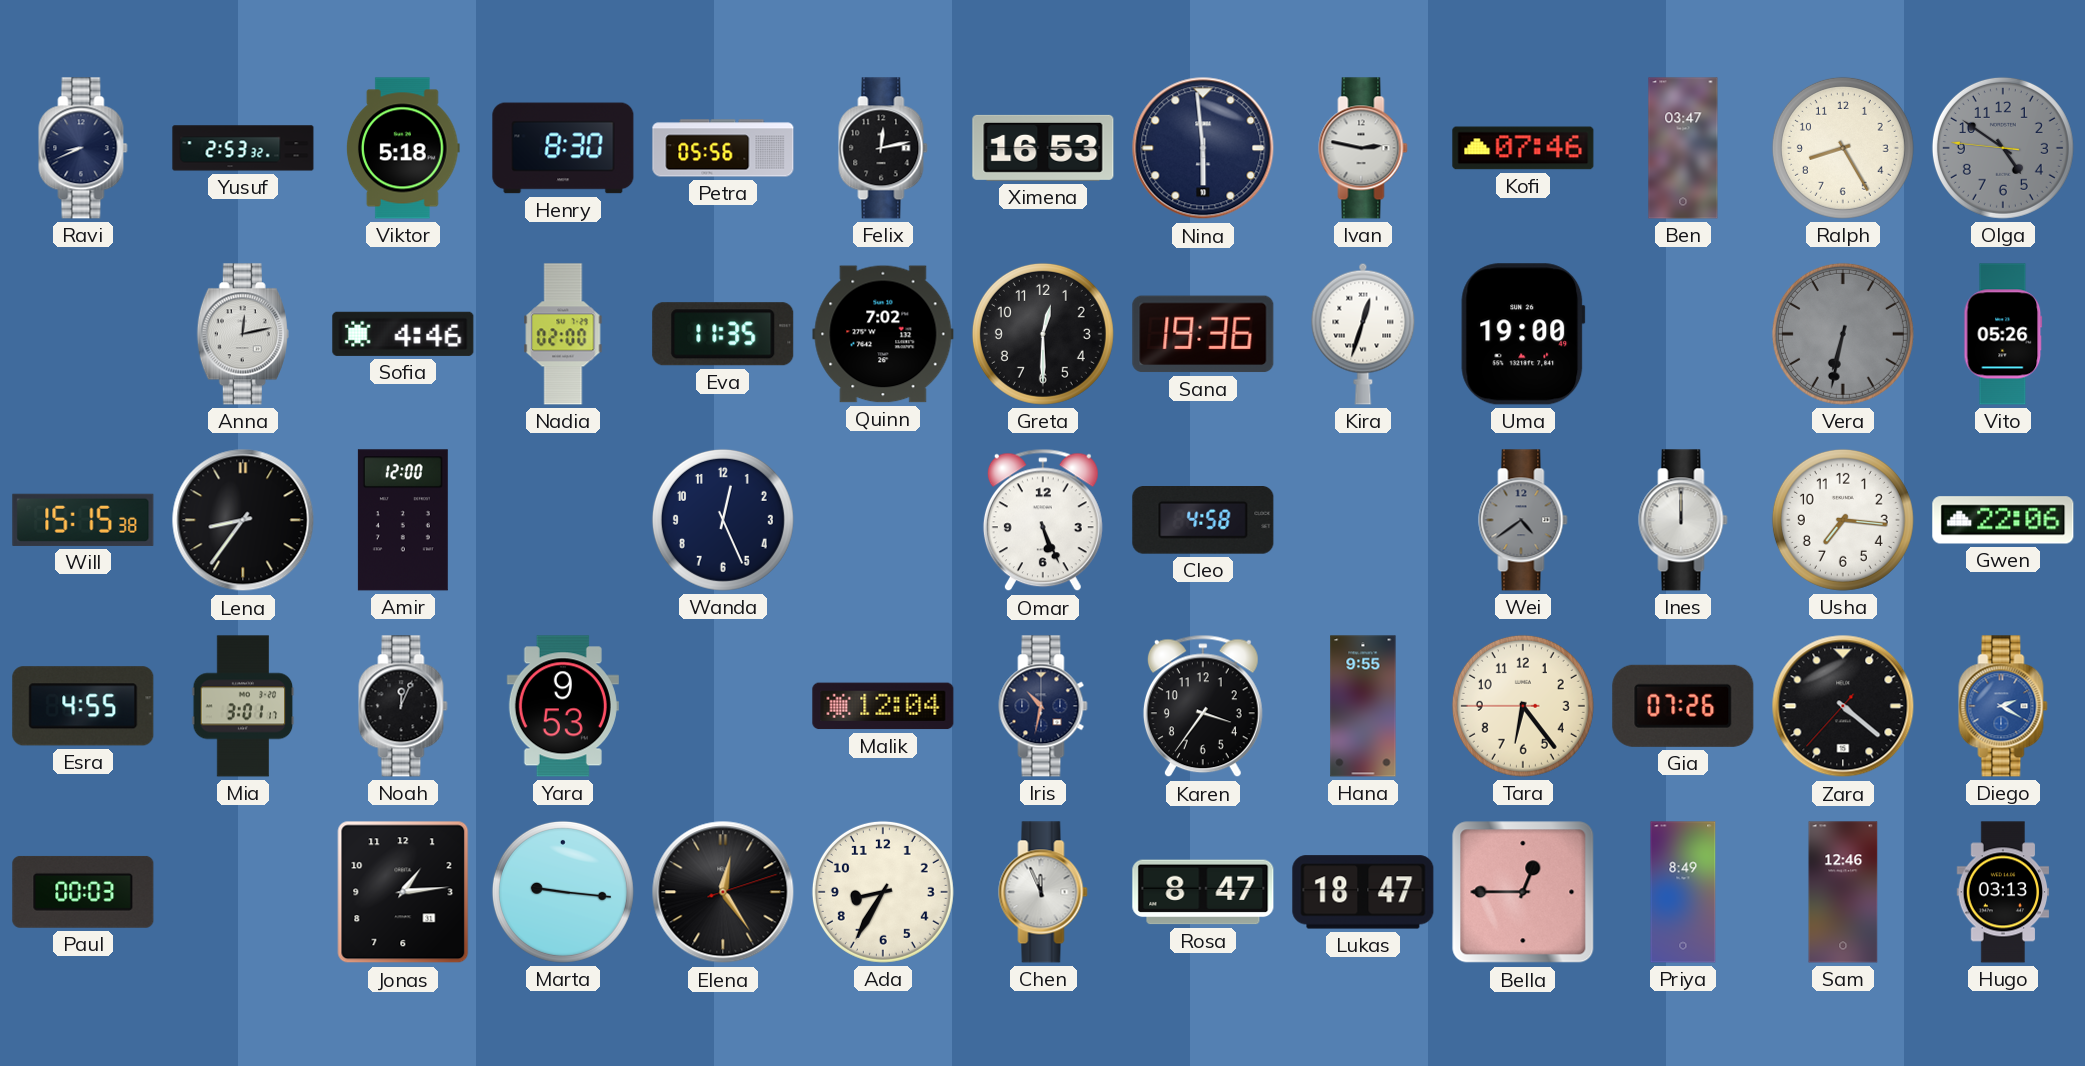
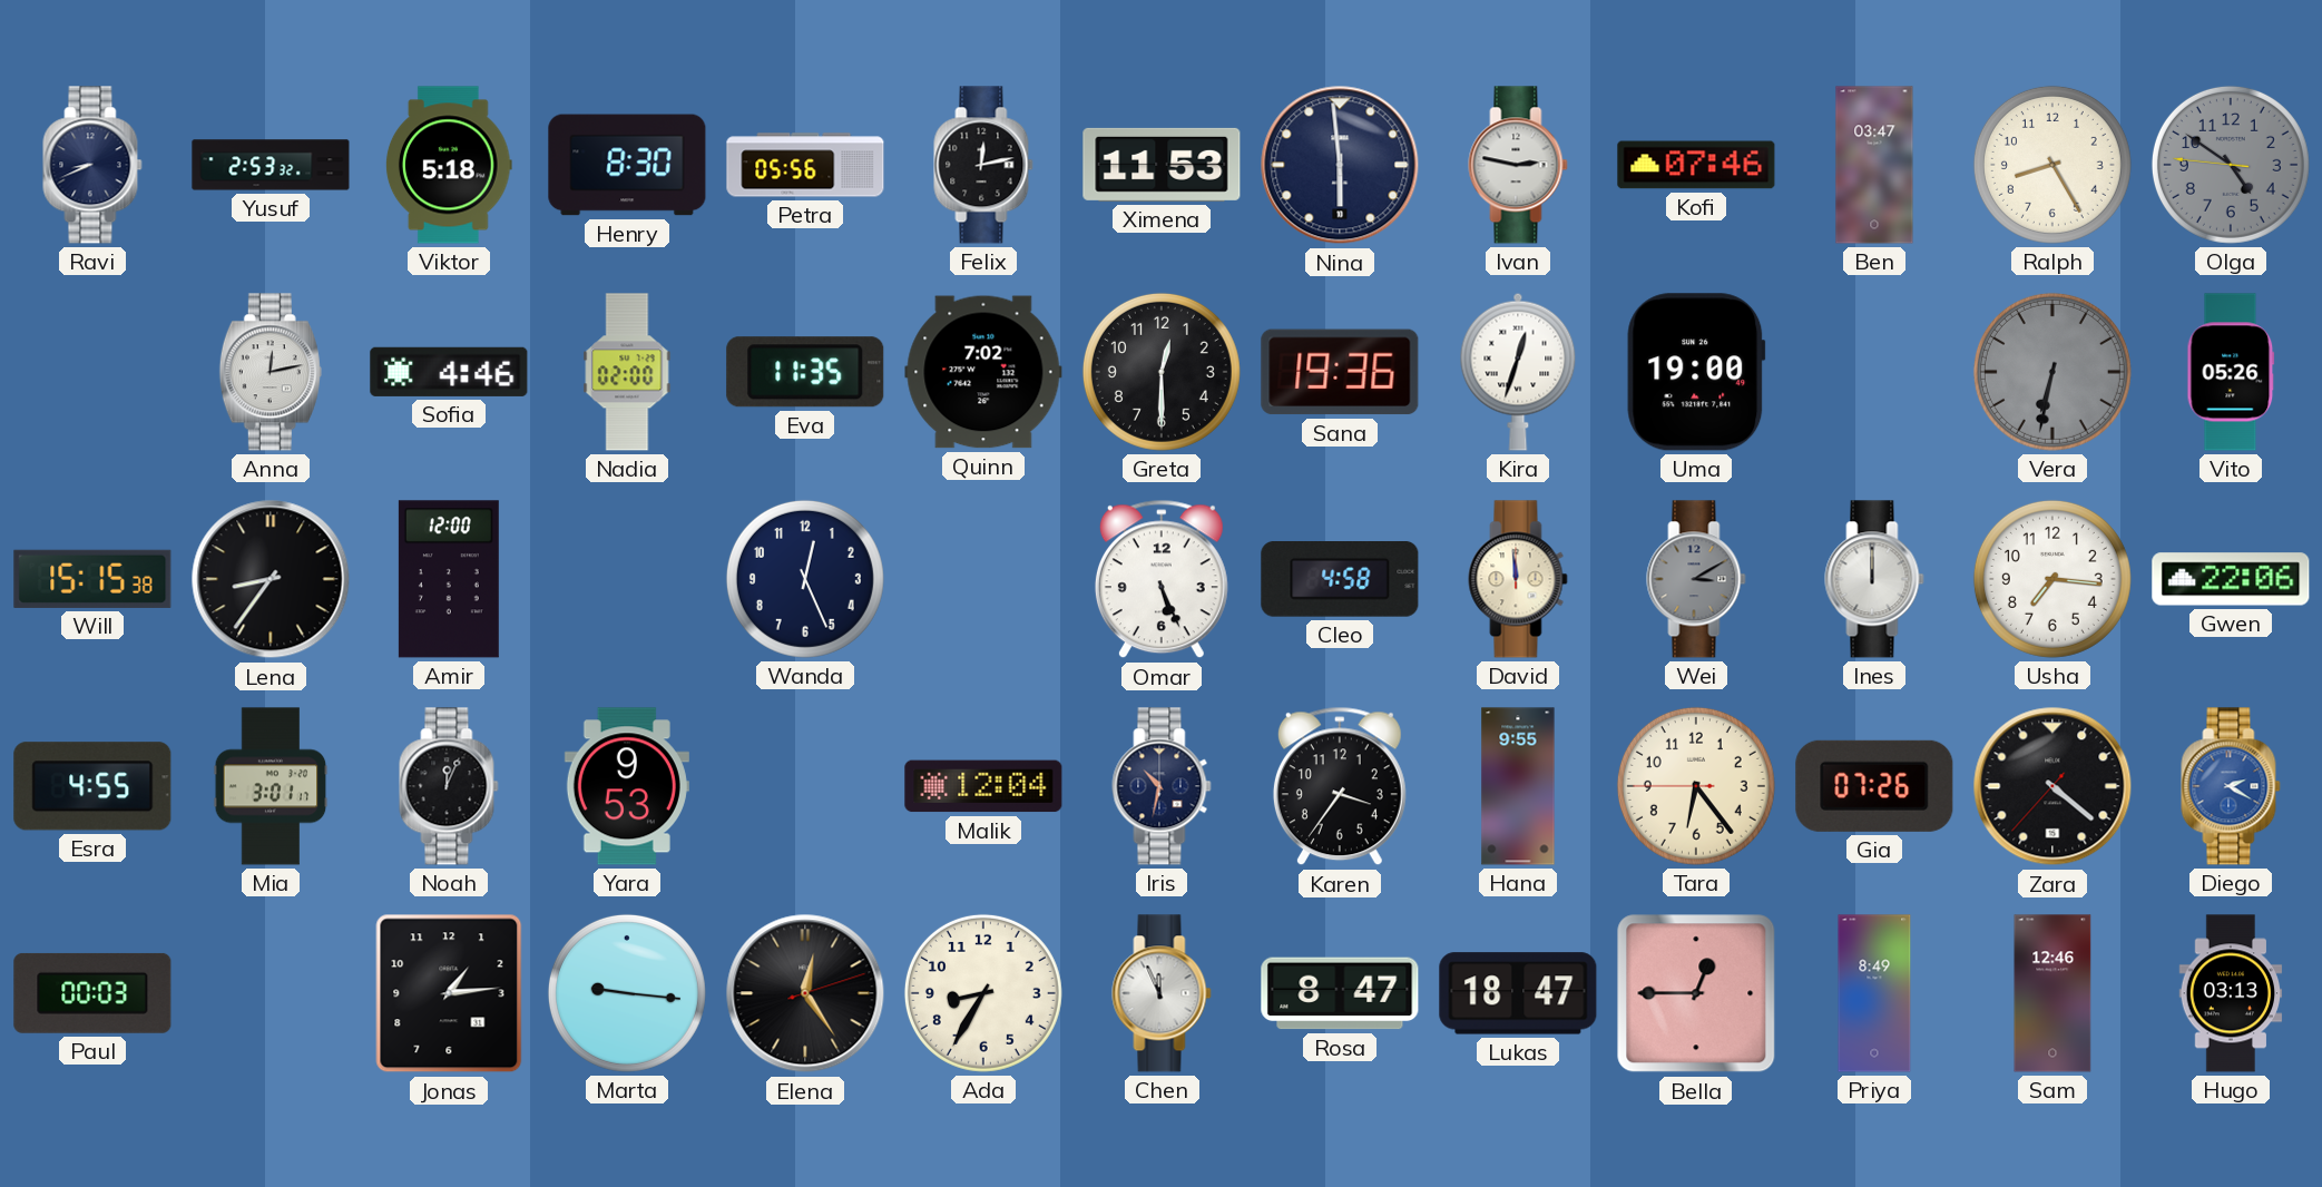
Ximena: 16:53 -> 11:53
David: none -> 11:59
Wei: 4:39 -> 3:10
